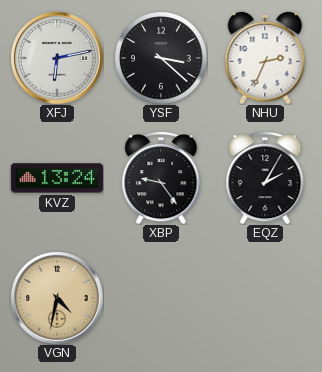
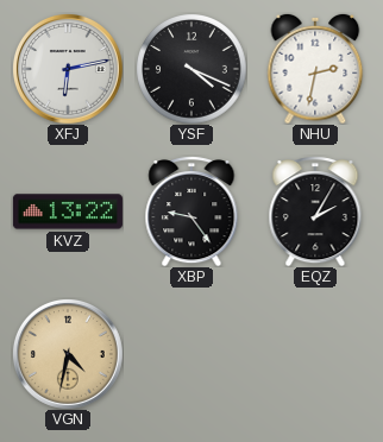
YSF: 3:22 -> 4:19
NHU: 2:34 -> 2:32
KVZ: 13:24 -> 13:22
